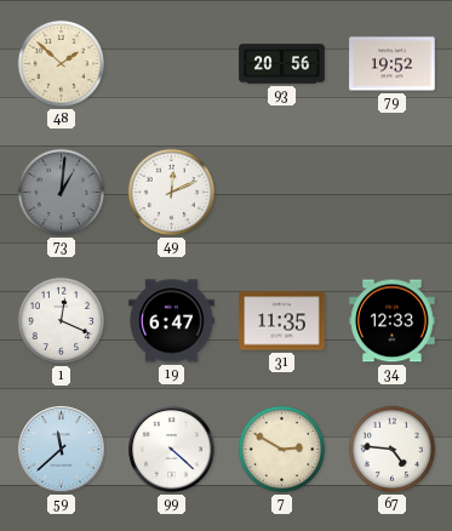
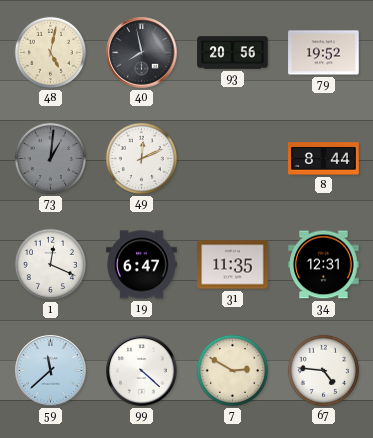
48: 1:52 -> 5:02
40: none -> 7:58
8: none -> 8:44
34: 12:33 -> 12:31
